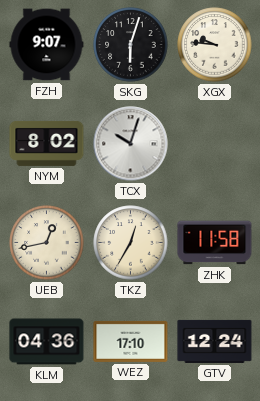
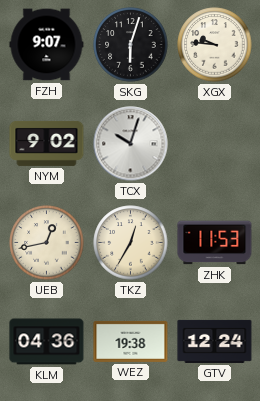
NYM: 8:02 -> 9:02
ZHK: 11:58 -> 11:53
WEZ: 17:10 -> 19:38
